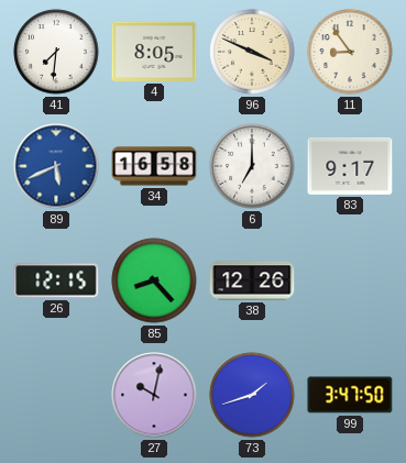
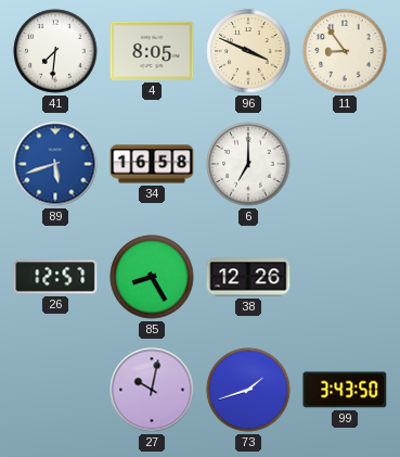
89: 5:41 -> 5:42
83: 9:17 -> none
26: 12:15 -> 12:57
85: 8:23 -> 8:25
99: 3:47 -> 3:43
